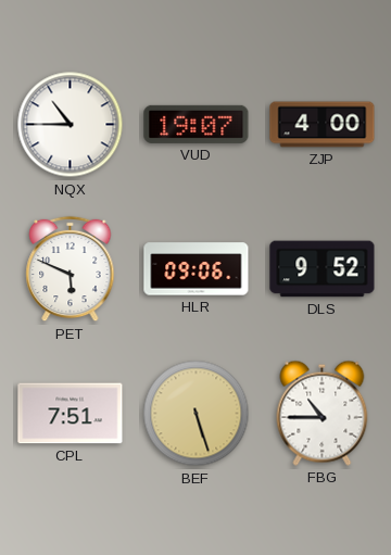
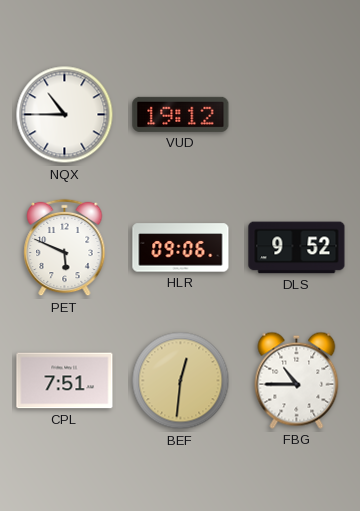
VUD: 19:07 -> 19:12
ZJP: 4:00 -> none
BEF: 5:27 -> 12:31
